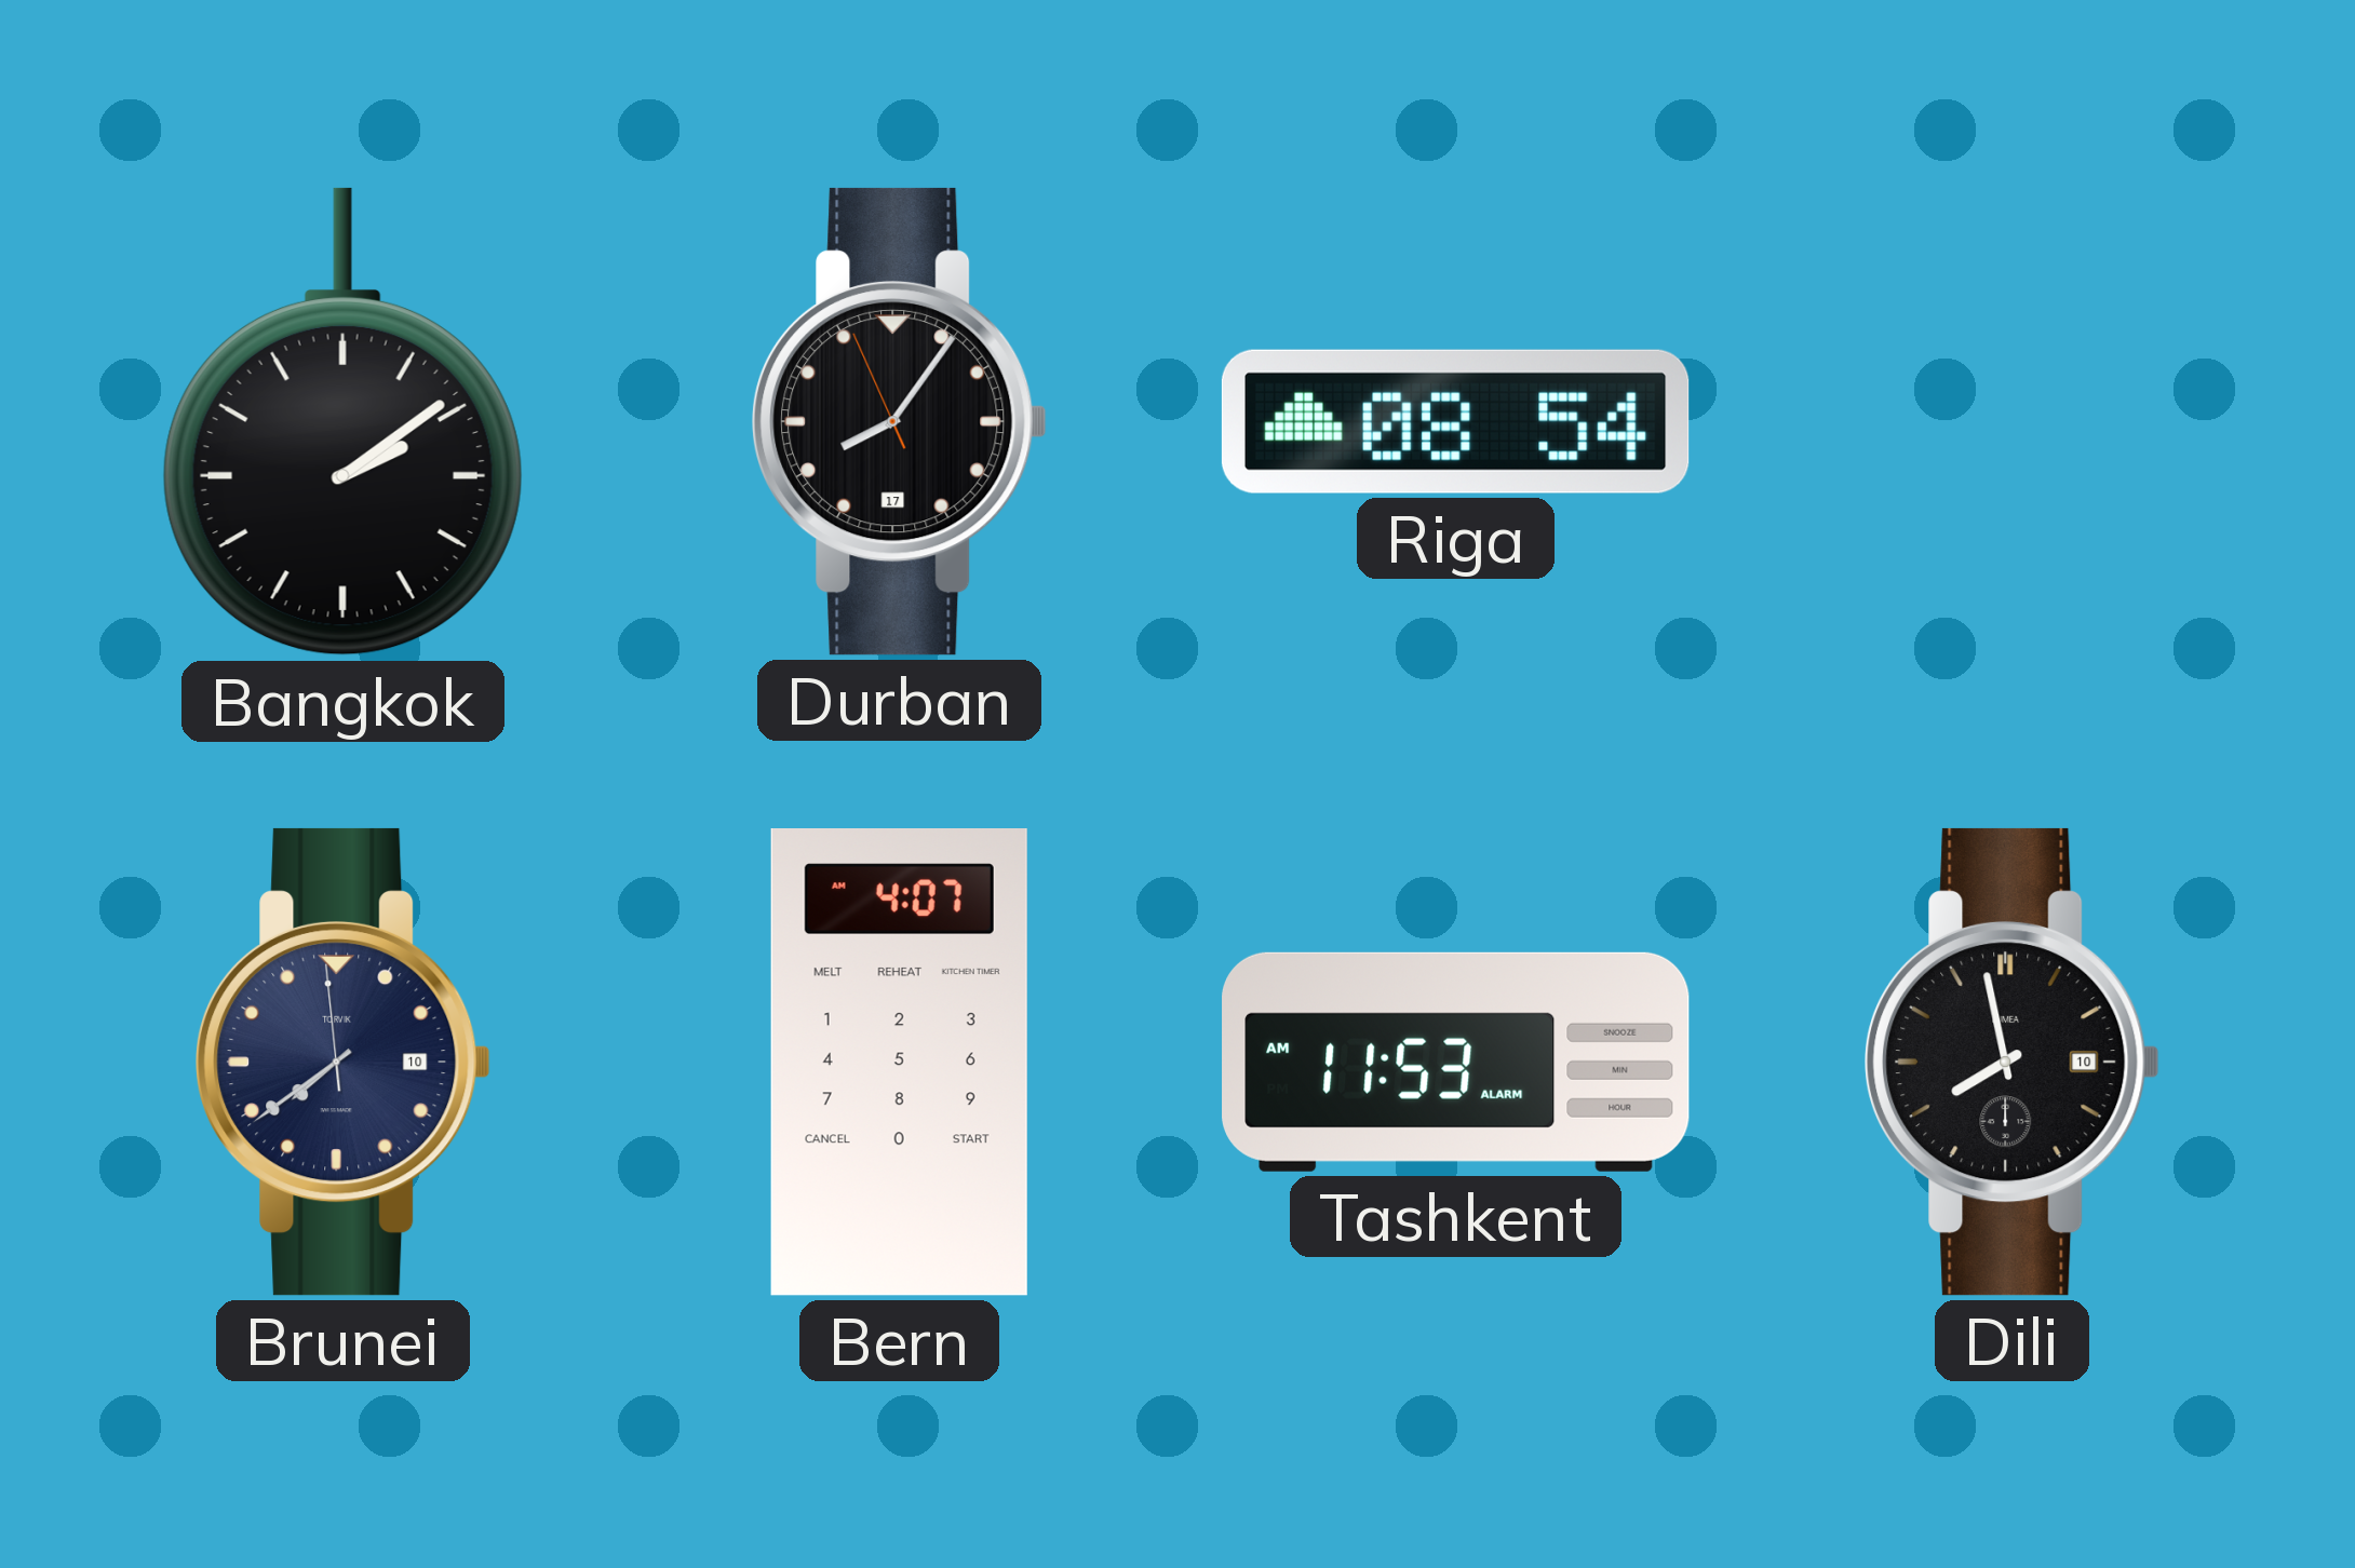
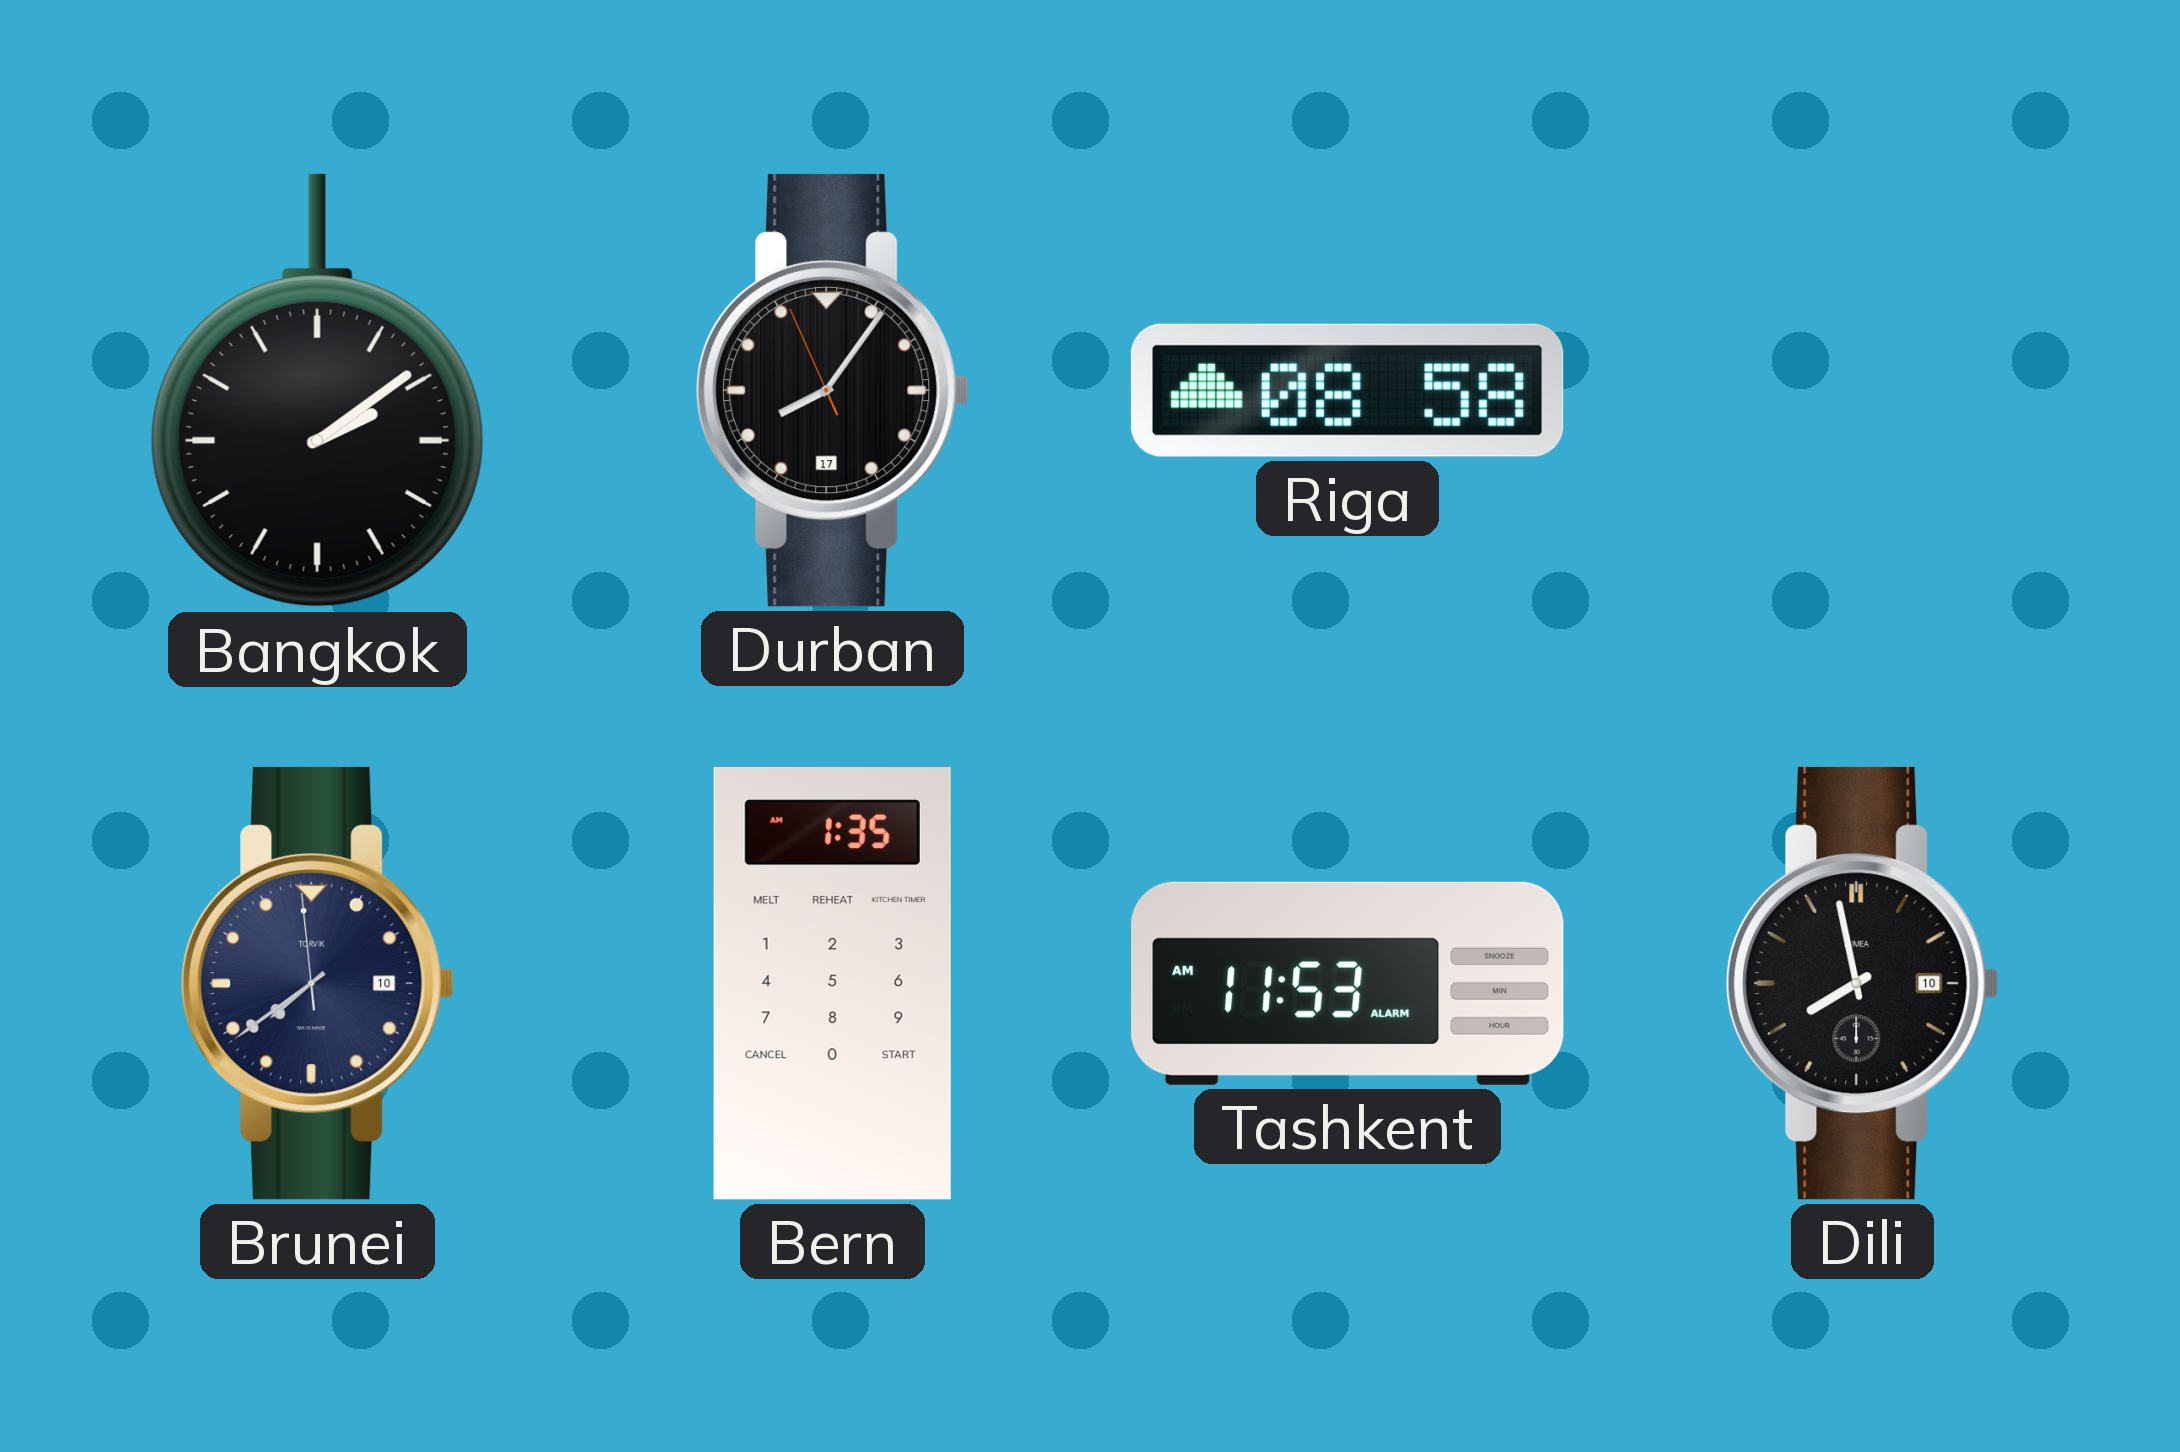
Riga: 08:54 -> 08:58
Bern: 4:07 -> 1:35
